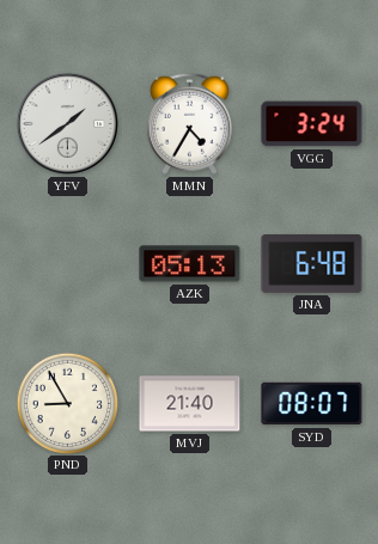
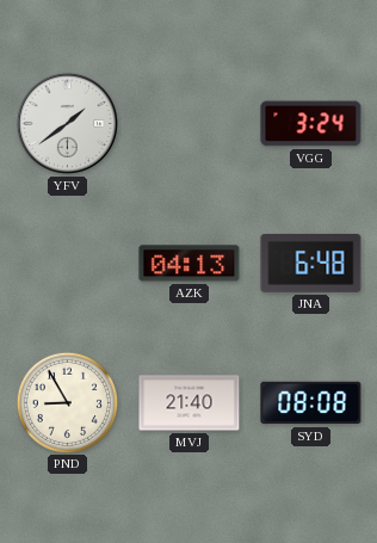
MMN: 4:35 -> none
AZK: 05:13 -> 04:13
SYD: 08:07 -> 08:08
